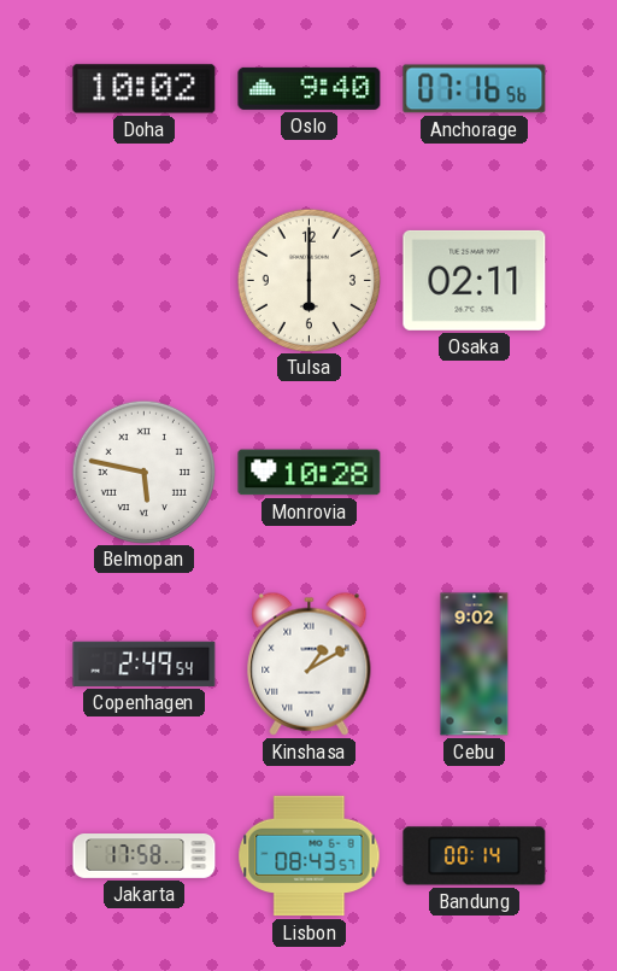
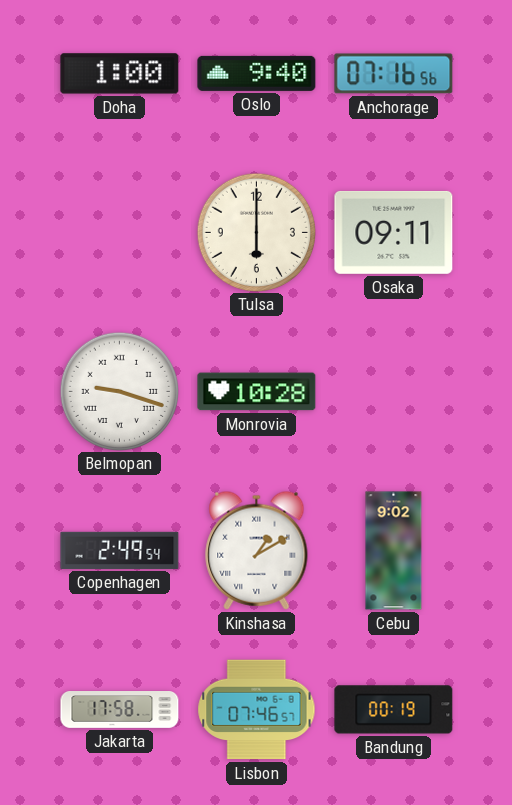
Doha: 10:02 -> 1:00
Osaka: 02:11 -> 09:11
Belmopan: 5:47 -> 9:18
Lisbon: 08:43 -> 07:46
Bandung: 00:14 -> 00:19
